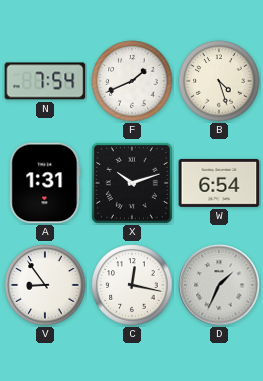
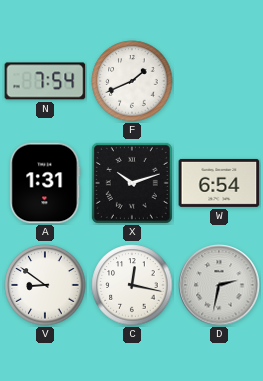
B: 4:27 -> none
V: 8:54 -> 8:51
D: 1:34 -> 2:32
